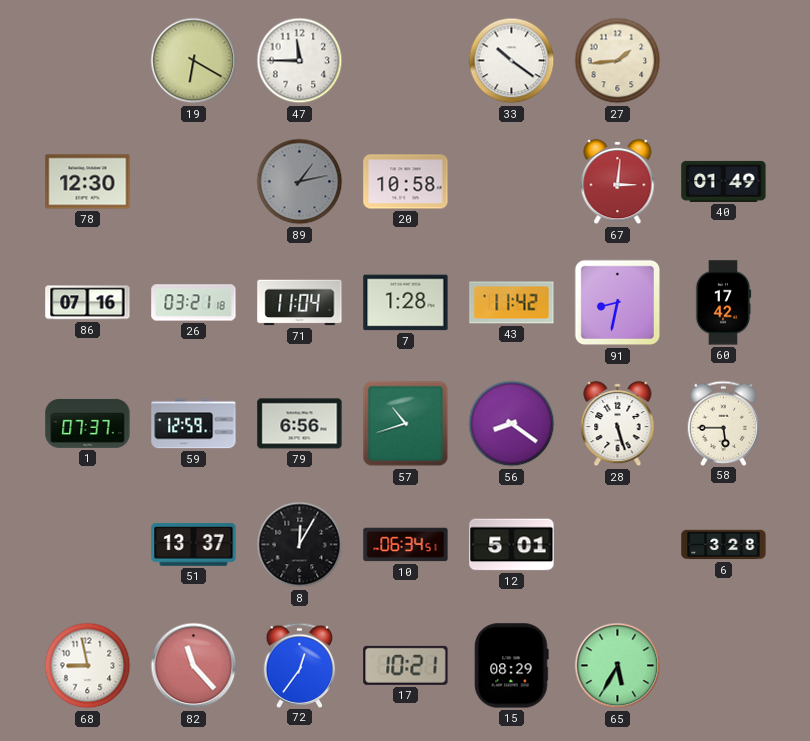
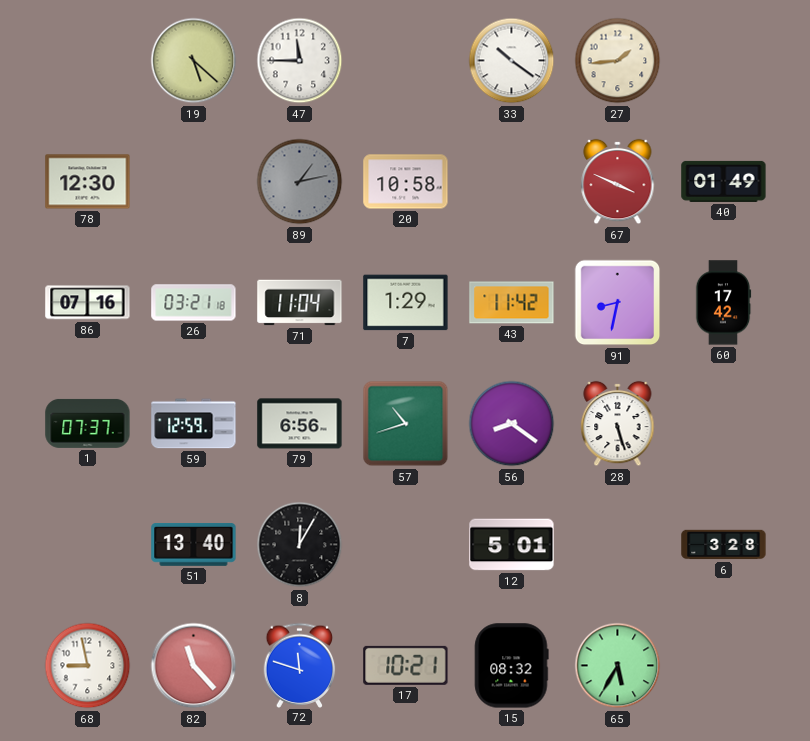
19: 6:20 -> 5:22
67: 3:01 -> 3:49
7: 1:28 -> 1:29
58: 5:45 -> none
51: 13:37 -> 13:40
10: 06:34 -> none
72: 12:36 -> 11:48
15: 08:29 -> 08:32
